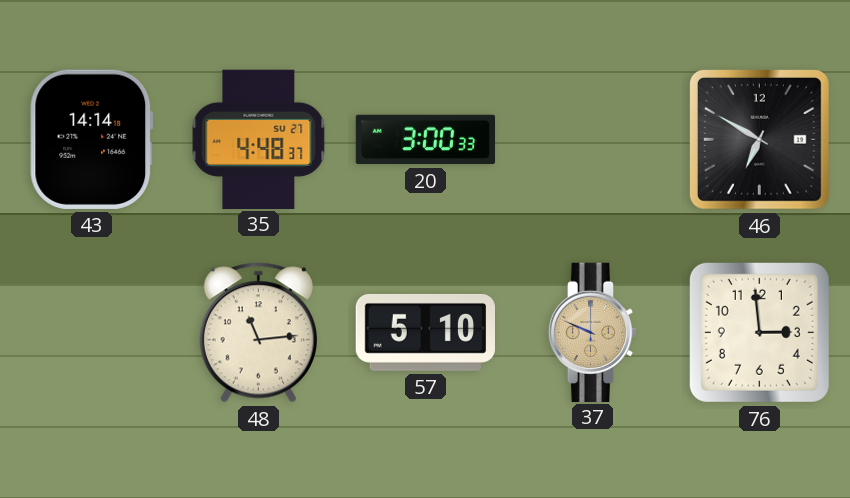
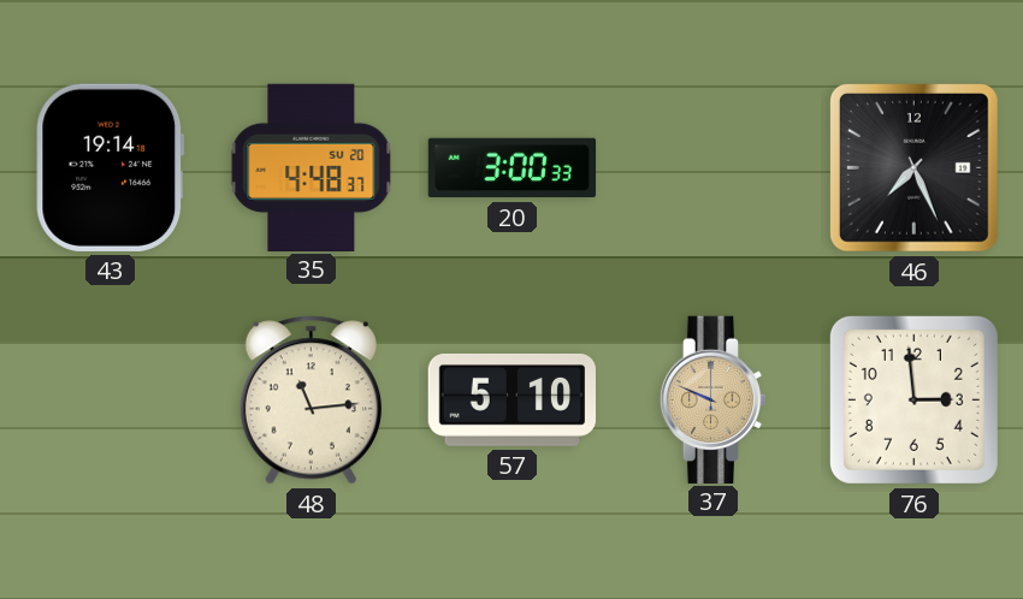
43: 14:14 -> 19:14
35 date: SU 27 -> SU 20
46: 6:50 -> 7:26
